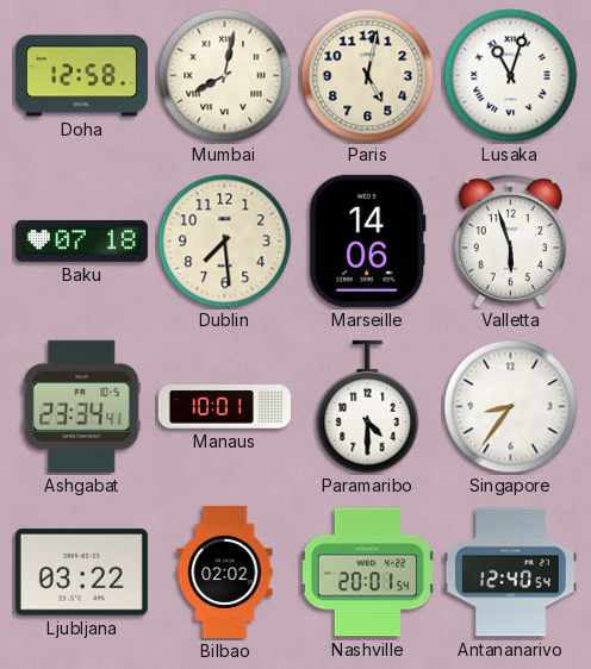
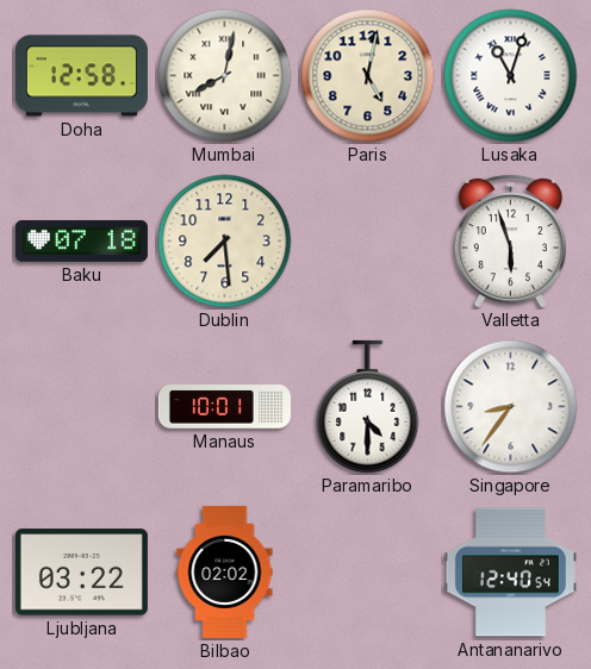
Marseille: 14:06 -> none
Ashgabat: 23:34 -> none
Nashville: 20:01 -> none
